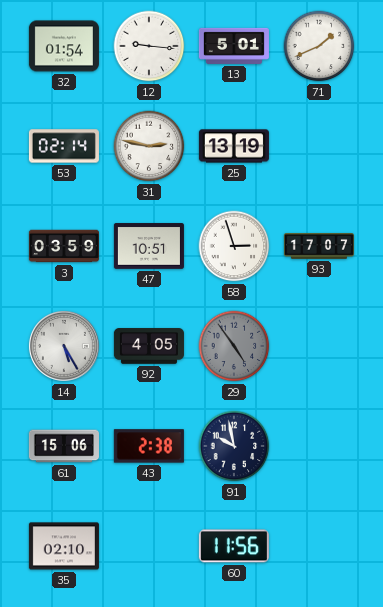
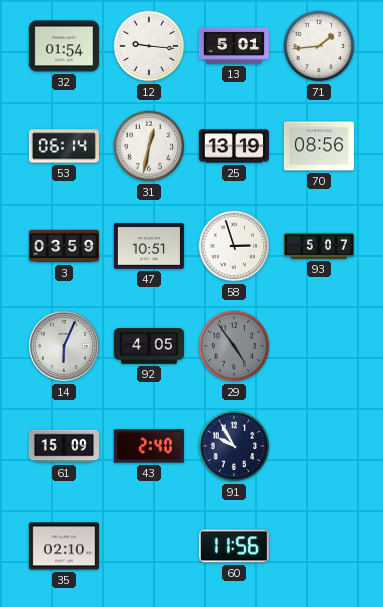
71: 1:41 -> 1:44
53: 02:14 -> 06:14
31: 2:47 -> 12:32
70: none -> 08:56
93: 17:07 -> 5:07
14: 5:25 -> 6:04
61: 15:06 -> 15:09
43: 2:38 -> 2:40
91: 9:58 -> 9:55
